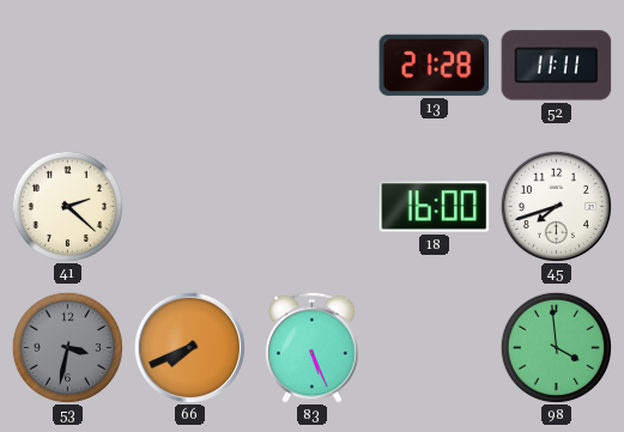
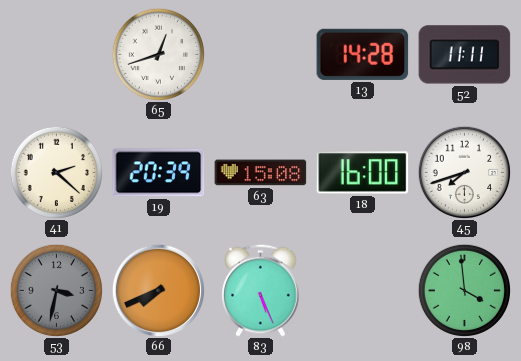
65: none -> 12:42
13: 21:28 -> 14:28
19: none -> 20:39
63: none -> 15:08
